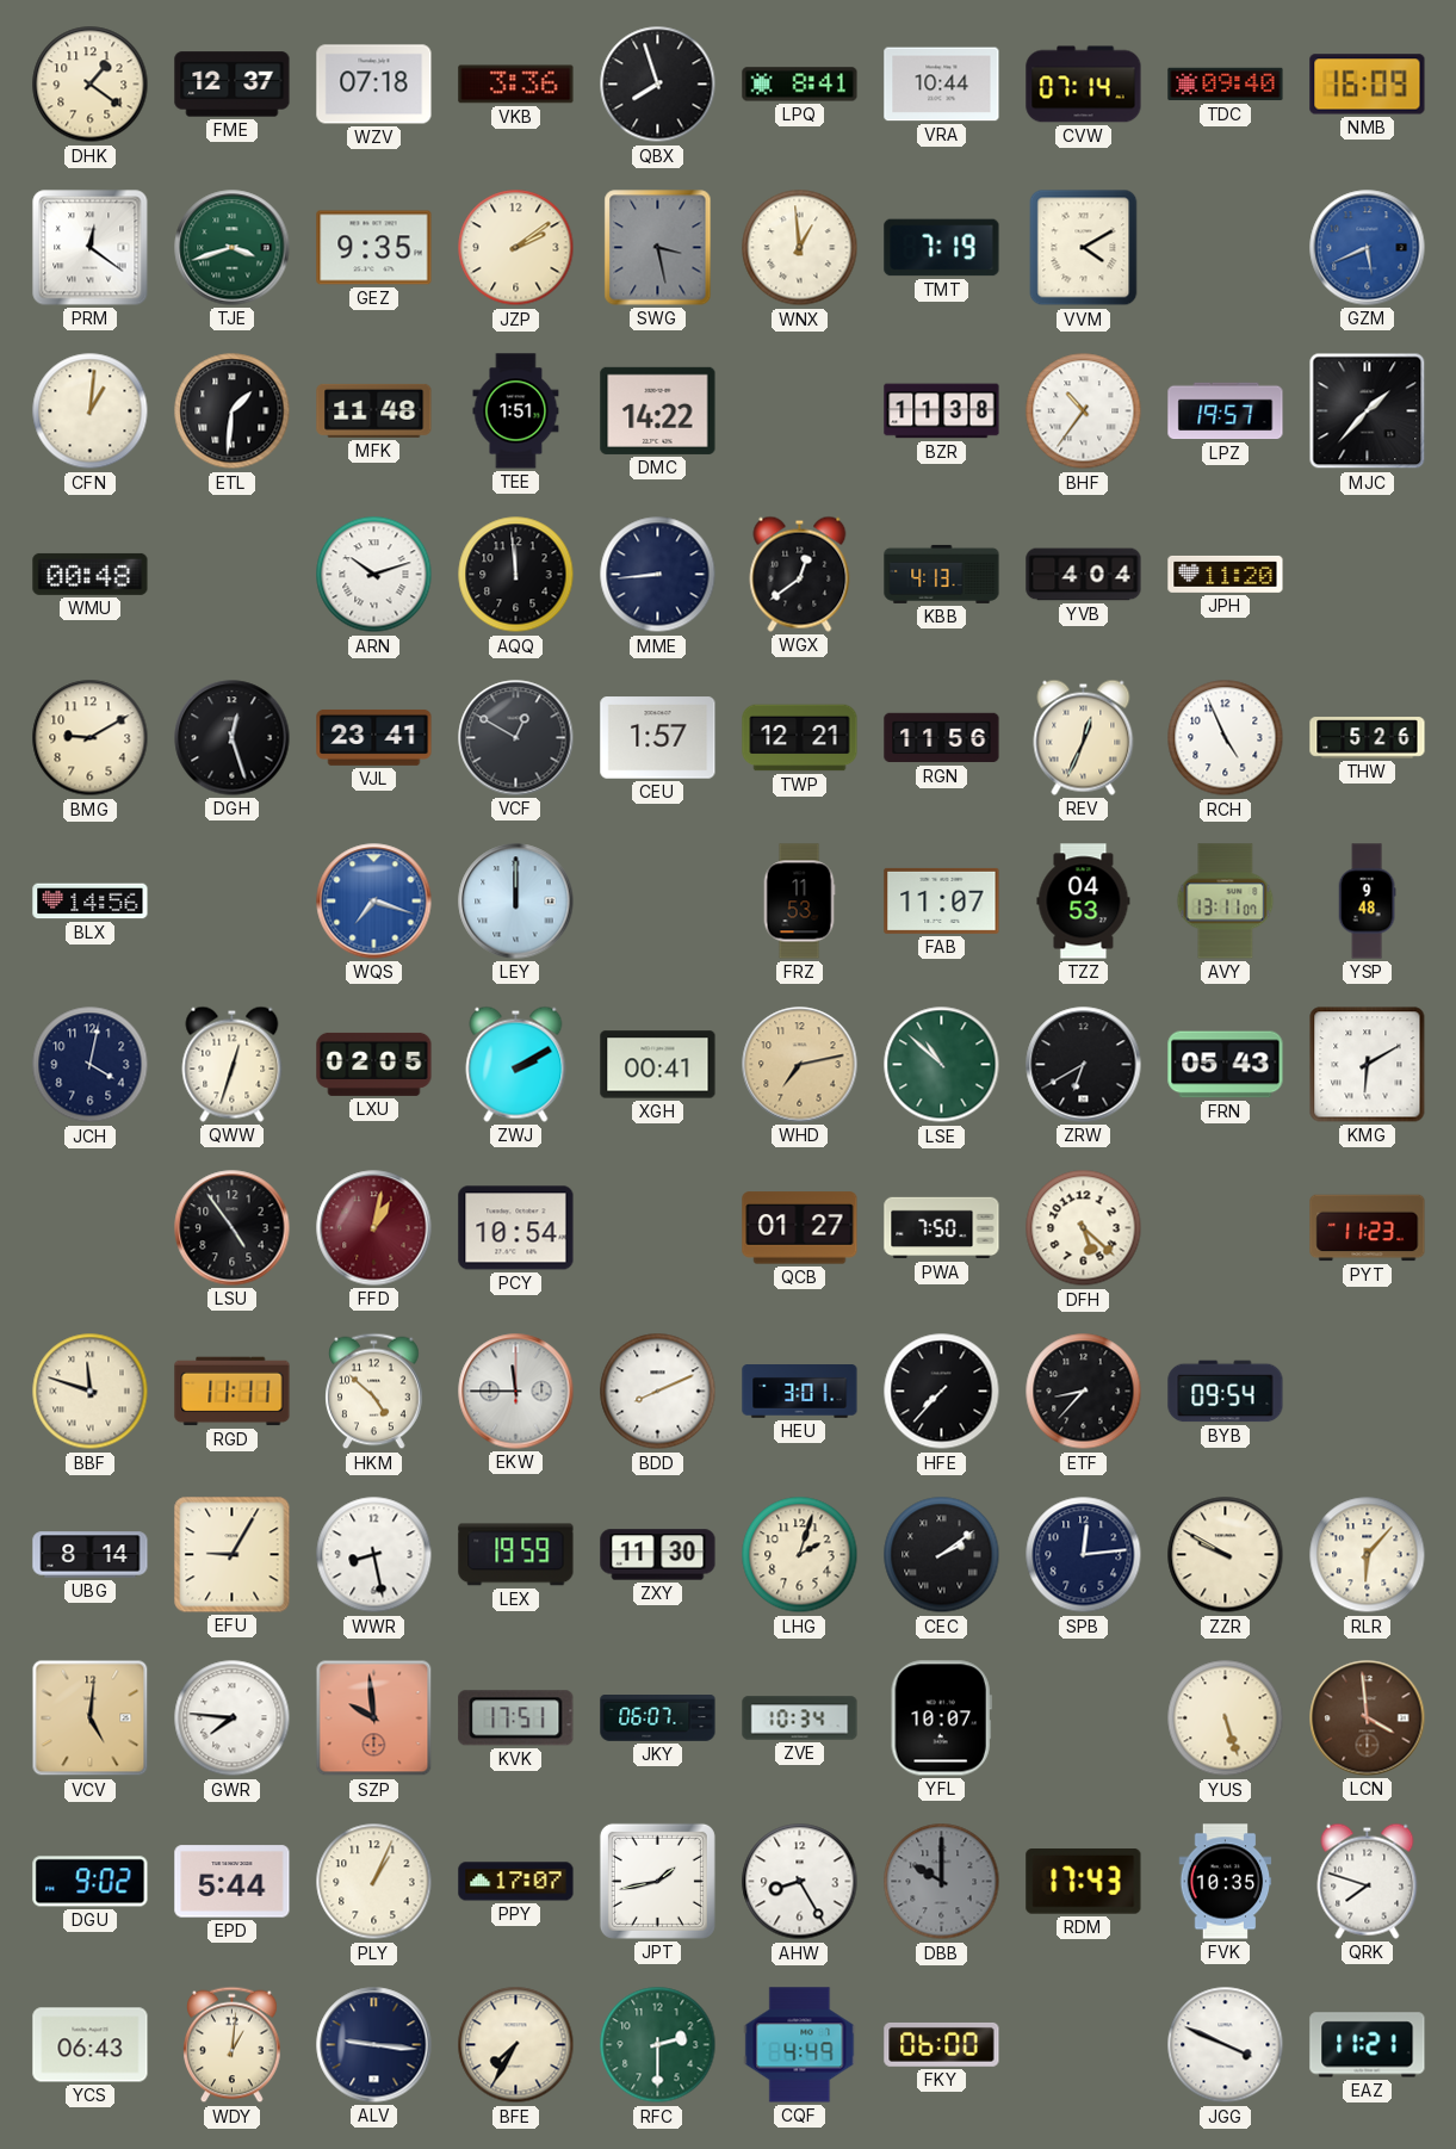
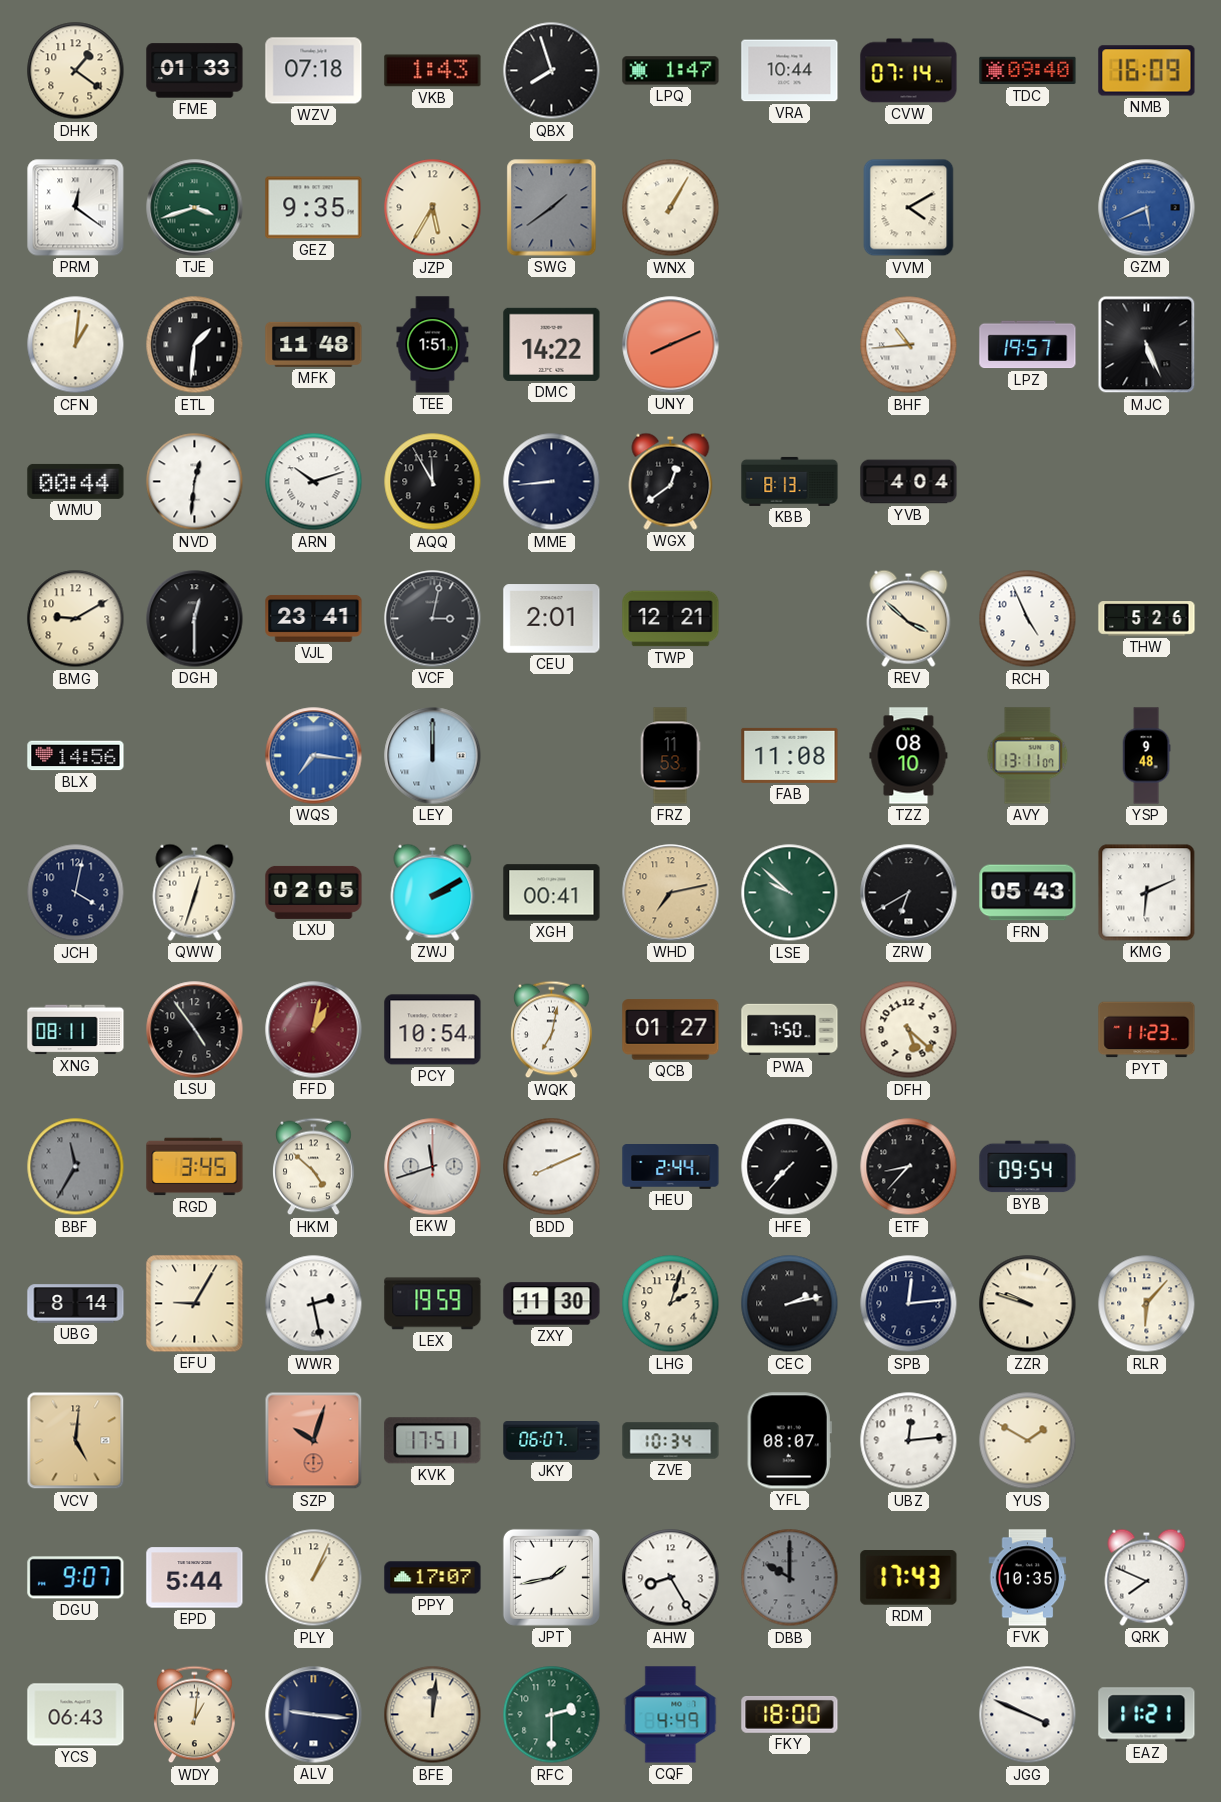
FME: 12:37 -> 01:33
VKB: 3:36 -> 1:43
LPQ: 8:41 -> 1:47
JZP: 2:09 -> 5:35
SWG: 3:28 -> 1:39
WNX: 12:59 -> 1:05
TMT: 7:19 -> none
UNY: none -> 8:11
BZR: 11:38 -> none
BHF: 10:36 -> 10:44
MJC: 1:37 -> 5:26
WMU: 00:48 -> 00:44
NVD: none -> 12:31
AQQ: 11:59 -> 11:55
KBB: 4:13 -> 8:13
JPH: 11:20 -> none
DGH: 12:27 -> 12:30
VCF: 12:50 -> 3:02
CEU: 1:57 -> 2:01
RGN: 11:56 -> none
REV: 12:34 -> 3:52
WQS: 7:18 -> 7:16
FAB: 11:07 -> 11:08
TZZ: 04:53 -> 08:10
LSE: 10:52 -> 9:52
KMG: 6:10 -> 6:11
XNG: none -> 08:11
WQK: none -> 7:02
BBF: 11:48 -> 11:35
BBF dial: cream -> grey
RGD: 11:11 -> 3:45
EKW: 11:45 -> 11:42
HEU: 3:01 -> 2:44
WWR: 8:28 -> 2:28
CEC: 2:09 -> 2:13
ZZR: 9:50 -> 9:48
GWR: 7:46 -> none
SZP: 9:59 -> 10:03
YFL: 10:07 -> 08:07
UBZ: none -> 12:14
YUS: 5:27 -> 1:50
LCN: 3:59 -> none
DGU: 9:02 -> 9:07
QRK: 7:48 -> 7:49
BFE: 7:35 -> 12:01
FKY: 06:00 -> 18:00
